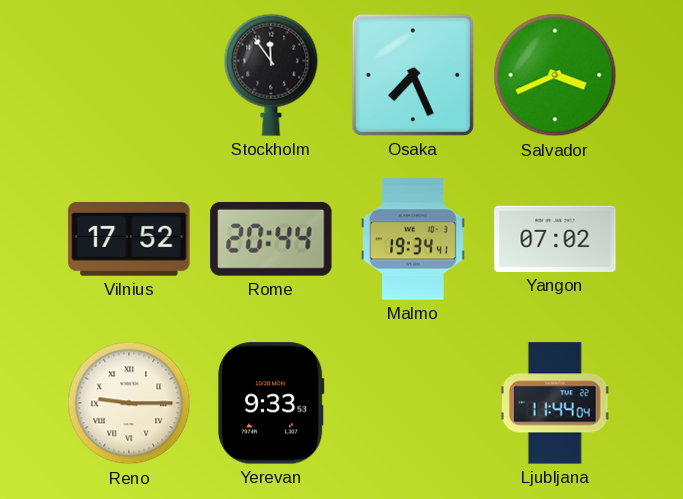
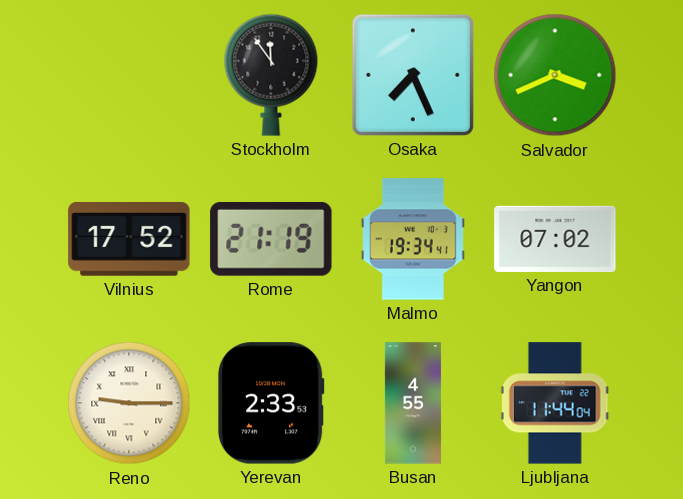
Rome: 20:44 -> 21:19
Yerevan: 9:33 -> 2:33
Busan: none -> 4:55
